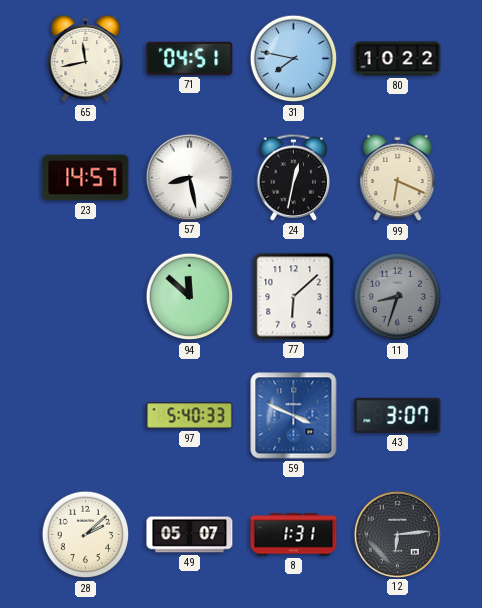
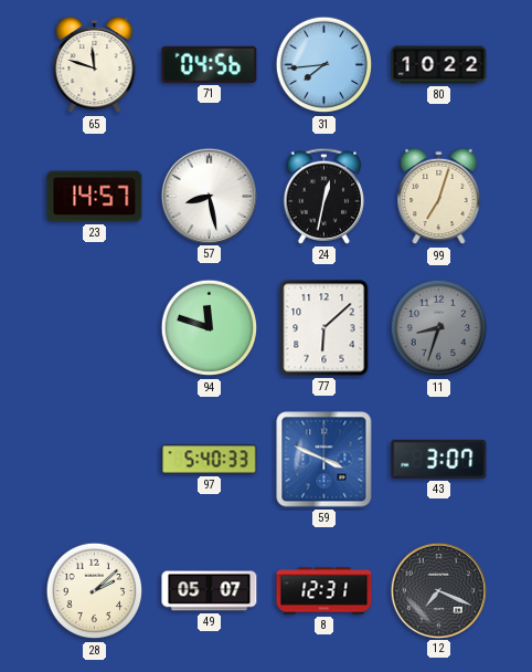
65: 11:43 -> 11:48
71: 04:51 -> 04:56
31: 7:47 -> 7:44
99: 6:19 -> 7:03
94: 11:52 -> 11:48
8: 1:31 -> 12:31
12: 6:14 -> 7:19
